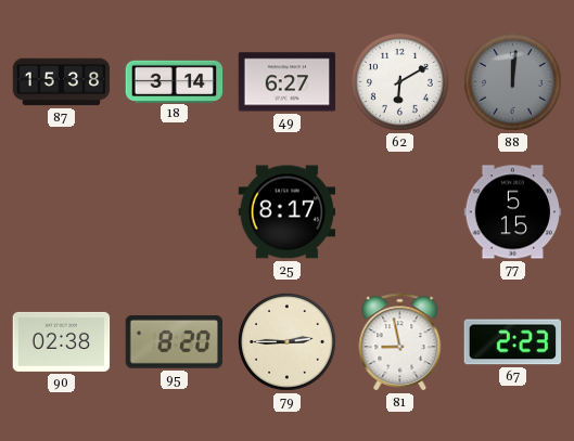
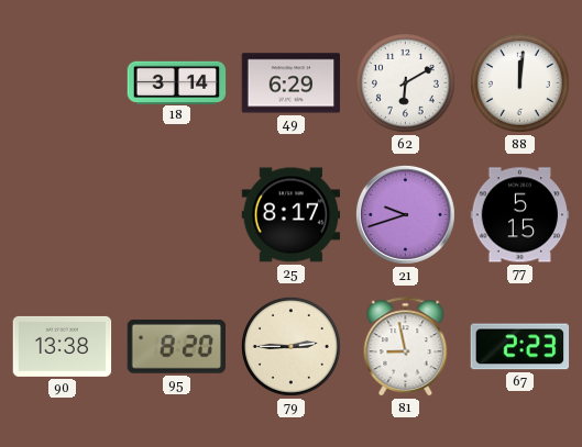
87: 15:38 -> none
49: 6:27 -> 6:29
88 dial: grey -> white
21: none -> 9:42
90: 02:38 -> 13:38
